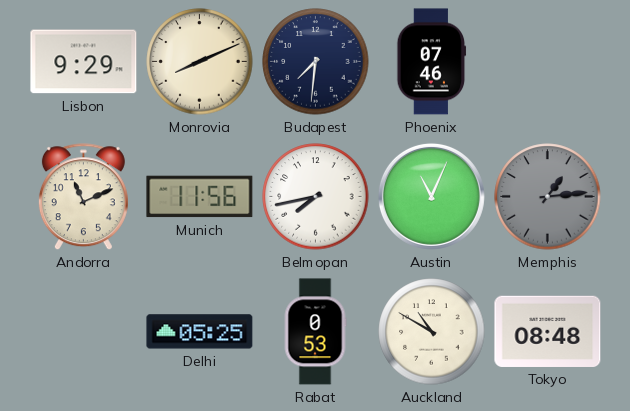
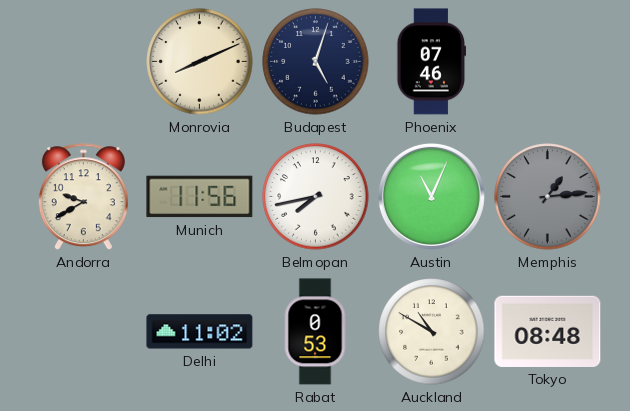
Lisbon: 9:29 -> none
Budapest: 7:31 -> 5:03
Andorra: 11:11 -> 9:40
Delhi: 05:25 -> 11:02
